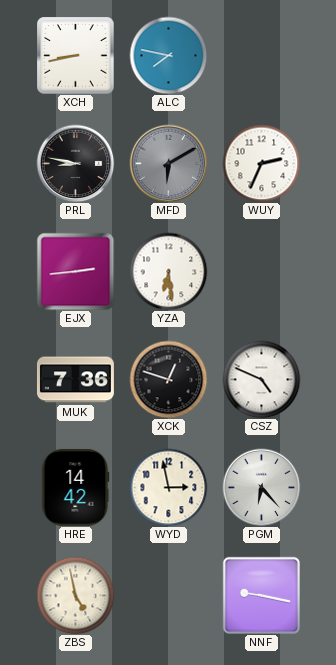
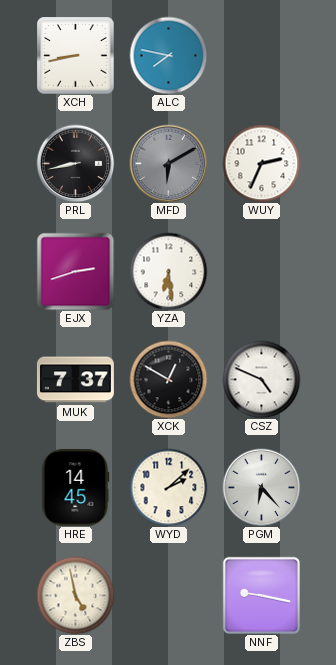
PRL: 8:47 -> 8:43
EJX: 2:44 -> 2:42
MUK: 7:36 -> 7:37
XCK: 12:48 -> 12:50
HRE: 14:42 -> 14:45
WYD: 2:58 -> 2:08
